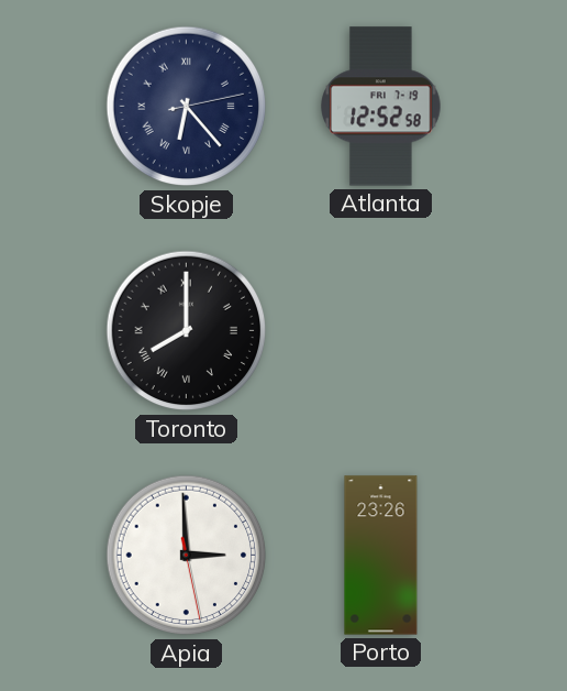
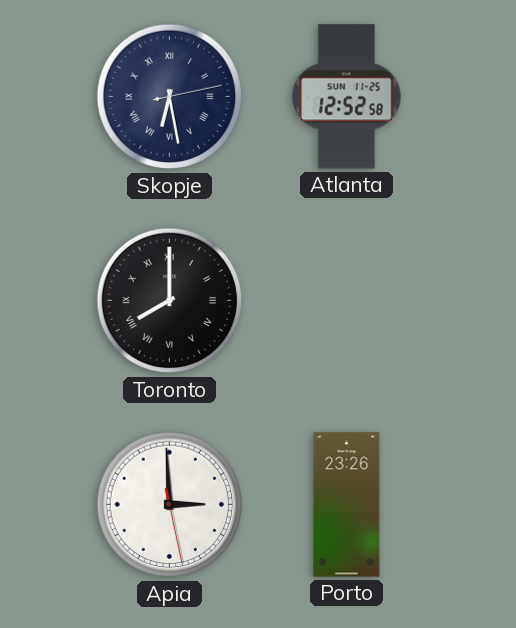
Skopje: 6:23 -> 6:28
Atlanta date: FRI 7-19 -> SUN 11-25
